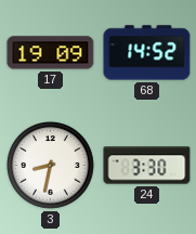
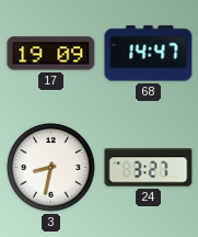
68: 14:52 -> 14:47
24: 3:30 -> 3:27
